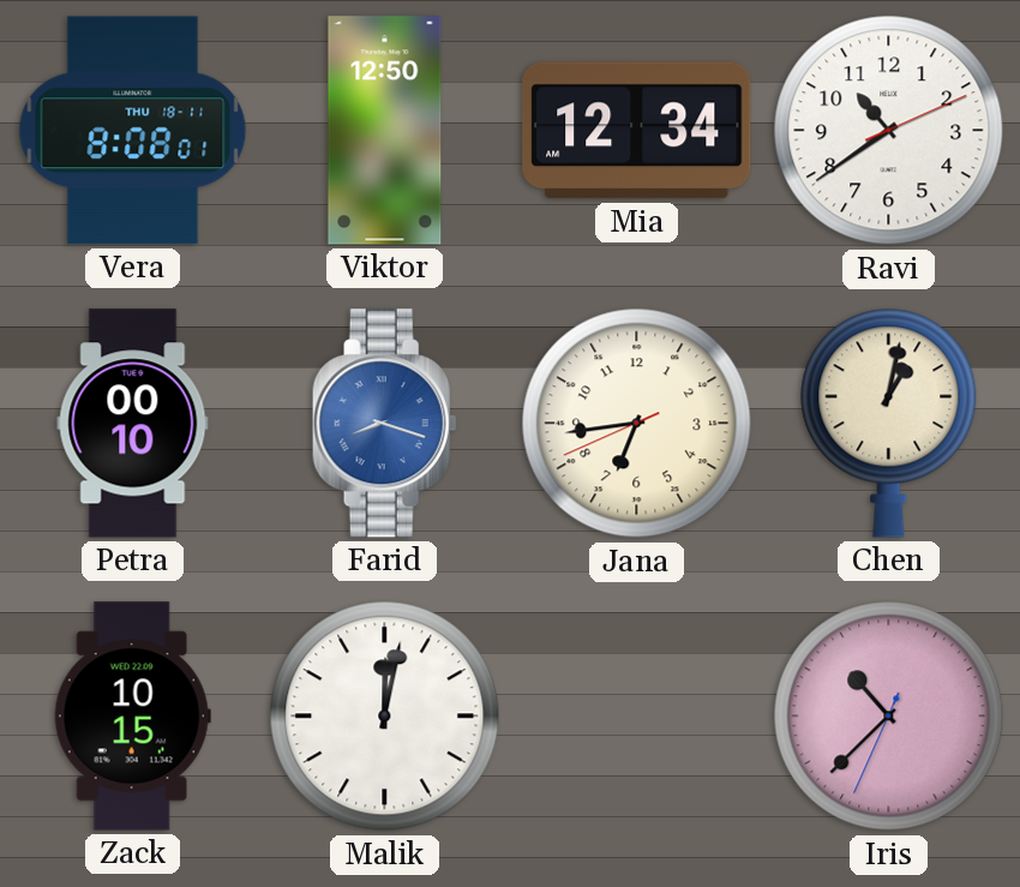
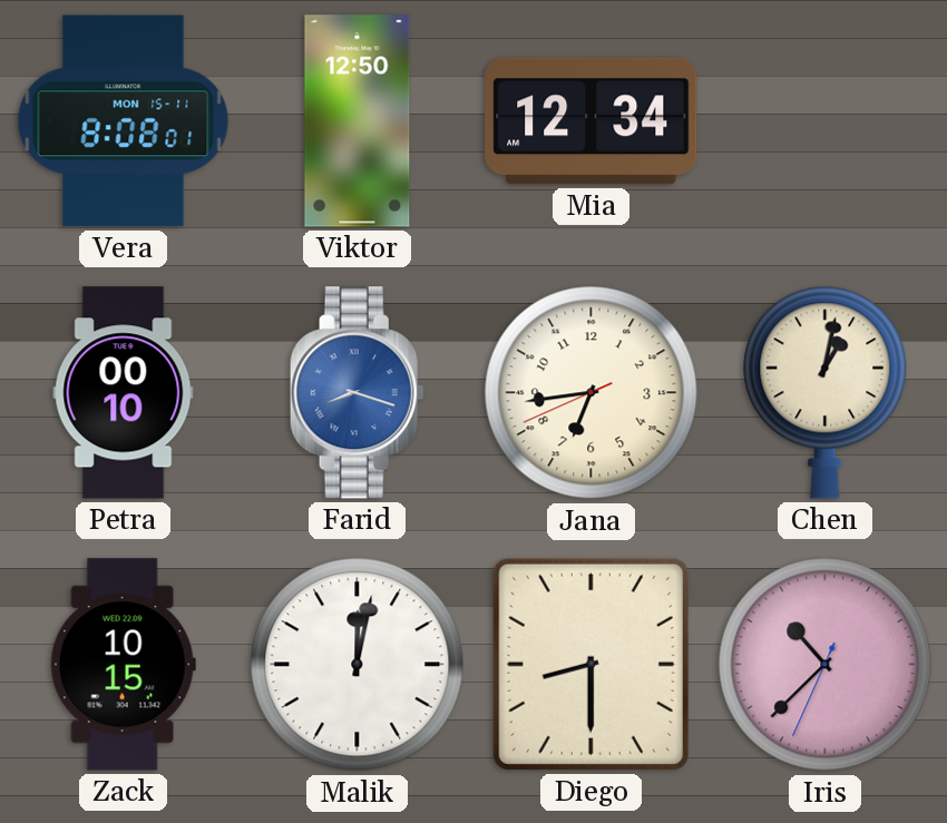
Vera date: THU 18-11 -> MON 15-11
Ravi: 10:39 -> none
Diego: none -> 8:30
